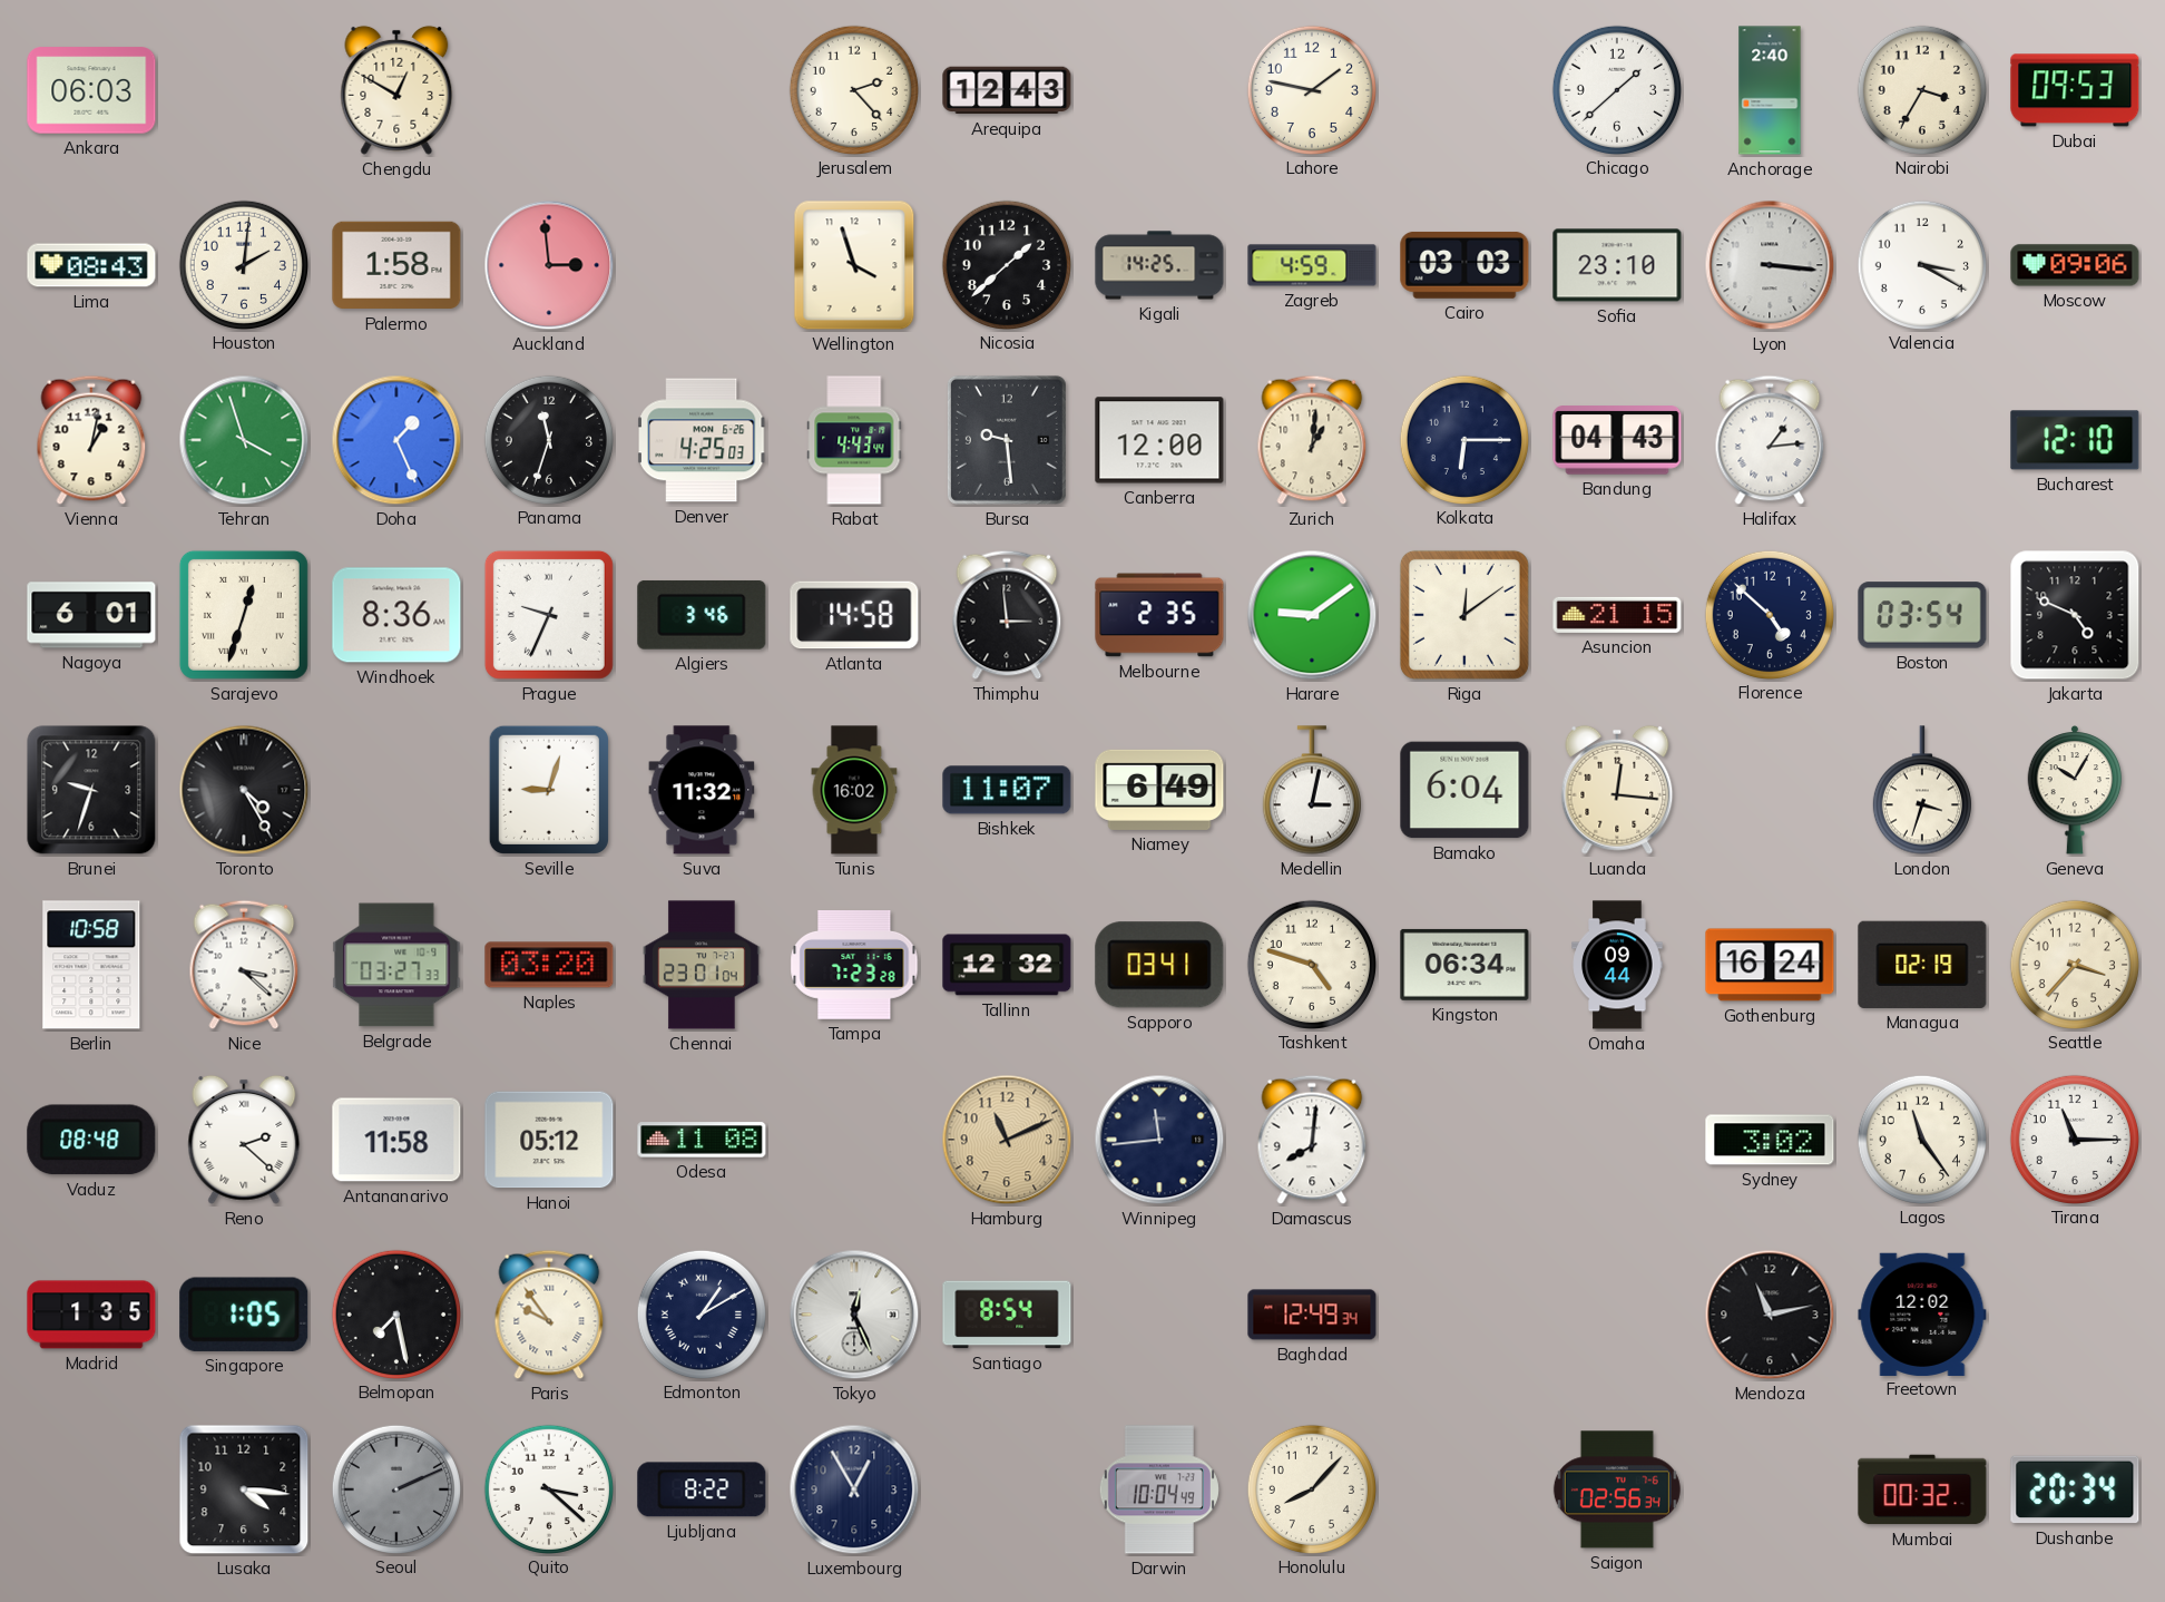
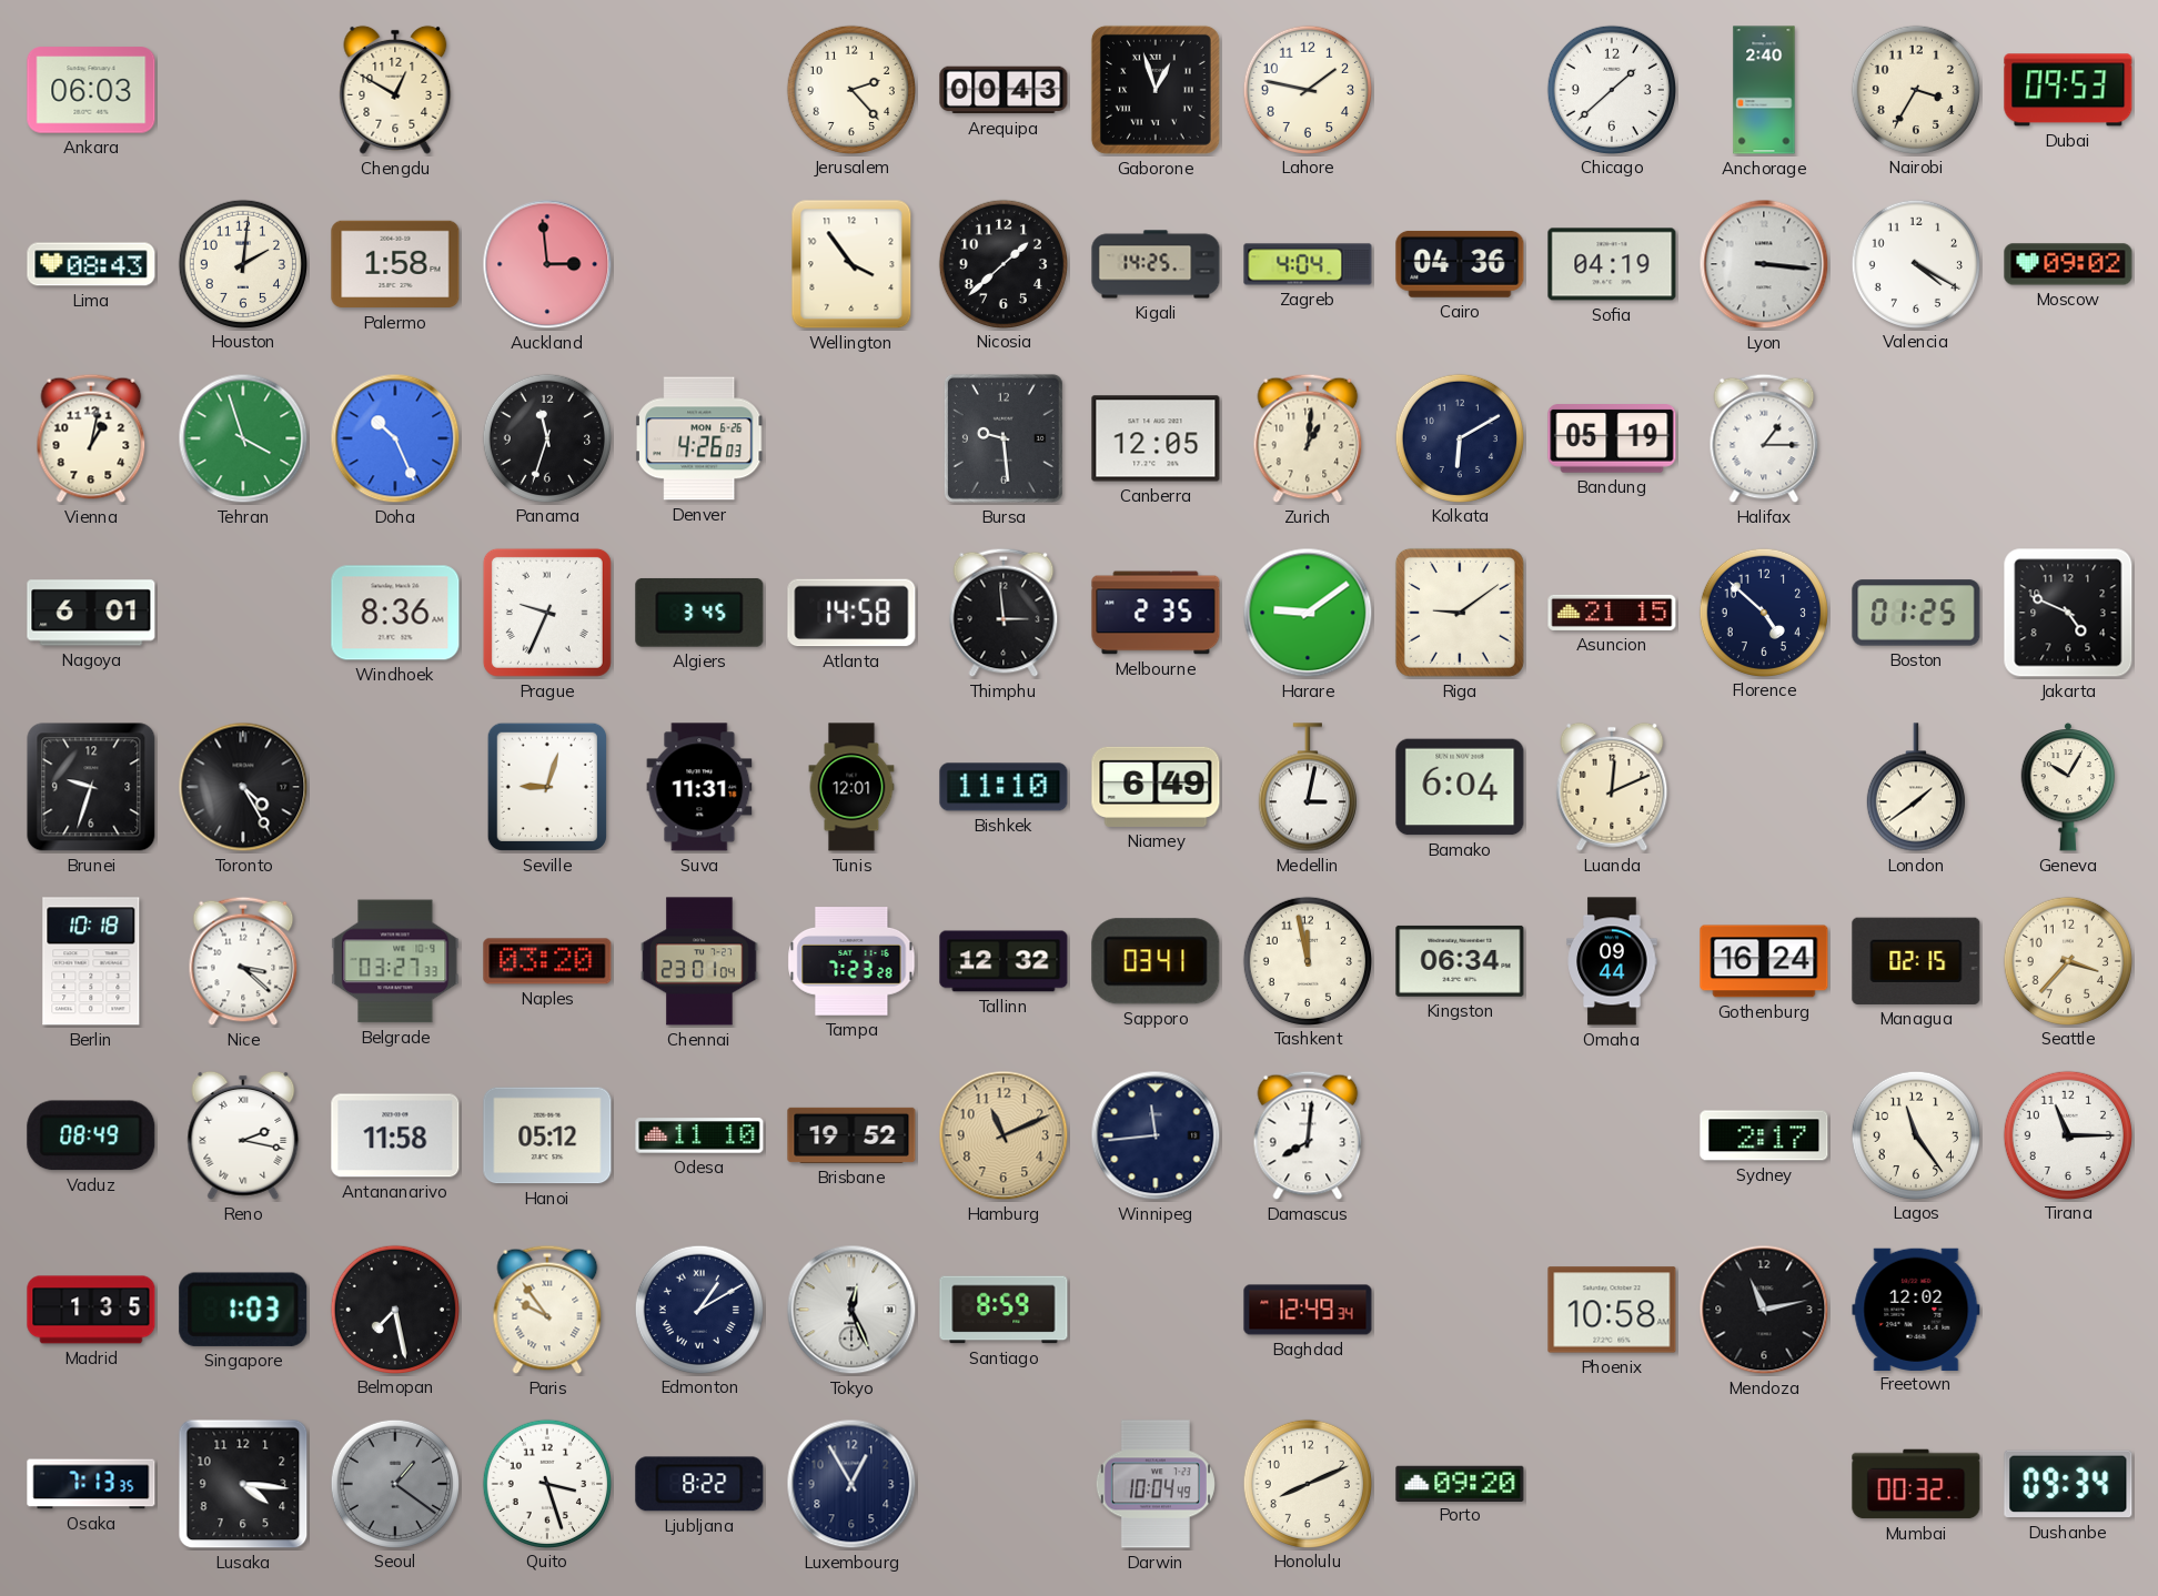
Arequipa: 12:43 -> 00:43
Gaborone: none -> 12:57
Wellington: 3:57 -> 3:54
Zagreb: 4:59 -> 4:04
Cairo: 03:03 -> 04:36
Sofia: 23:10 -> 04:19
Valencia: 3:20 -> 4:20
Moscow: 09:06 -> 09:02
Doha: 1:26 -> 10:26
Denver: 4:25 -> 4:26
Rabat: 4:43 -> none
Canberra: 12:00 -> 12:05
Kolkata: 6:15 -> 6:10
Bandung: 04:43 -> 05:19
Halifax: 1:14 -> 1:15
Bucharest: 12:10 -> none
Sarajevo: 12:33 -> none
Algiers: 3:46 -> 3:45
Riga: 12:09 -> 9:09
Boston: 03:54 -> 01:25
Suva: 11:32 -> 11:31
Tunis: 16:02 -> 12:01
Bishkek: 11:07 -> 11:10
Luanda: 12:16 -> 12:11
London: 3:33 -> 1:39
Berlin: 10:58 -> 10:18
Tashkent: 4:48 -> 11:58
Managua: 02:19 -> 02:15
Vaduz: 08:48 -> 08:49
Reno: 2:22 -> 2:17
Odesa: 11:08 -> 11:10
Brisbane: none -> 19:52
Sydney: 3:02 -> 2:17
Singapore: 1:05 -> 1:03
Santiago: 8:54 -> 8:59
Phoenix: none -> 10:58
Osaka: none -> 7:13
Seoul: 2:11 -> 1:21
Quito: 3:22 -> 3:27
Honolulu: 8:07 -> 8:11
Porto: none -> 09:20
Saigon: 02:56 -> none
Dushanbe: 20:34 -> 09:34
